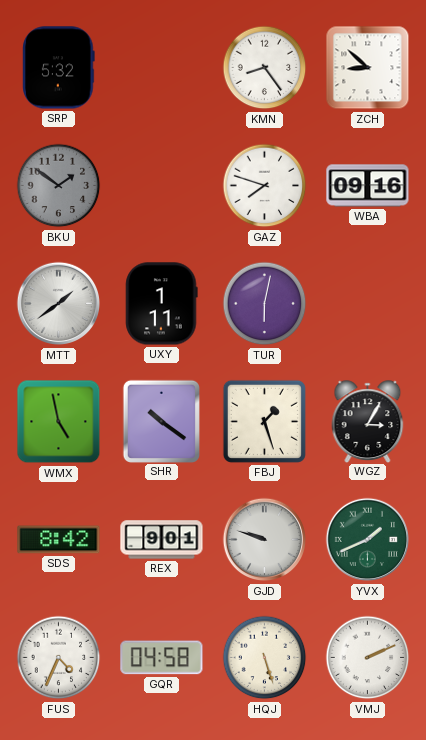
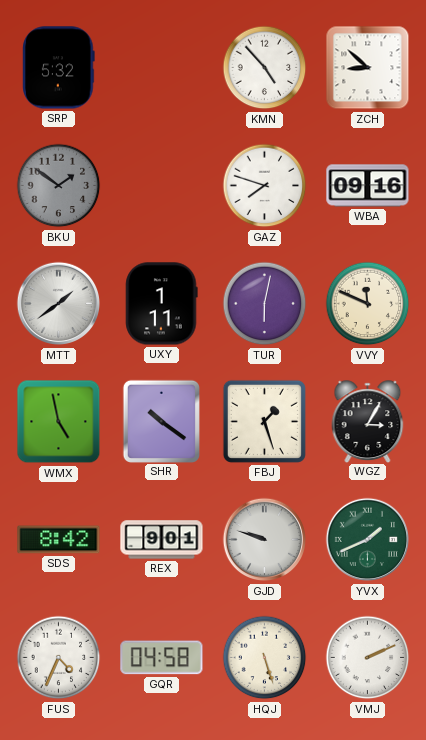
KMN: 8:24 -> 4:53
VVY: none -> 11:49
